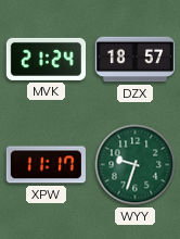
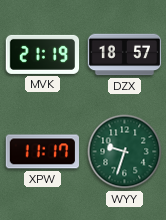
MVK: 21:24 -> 21:19
